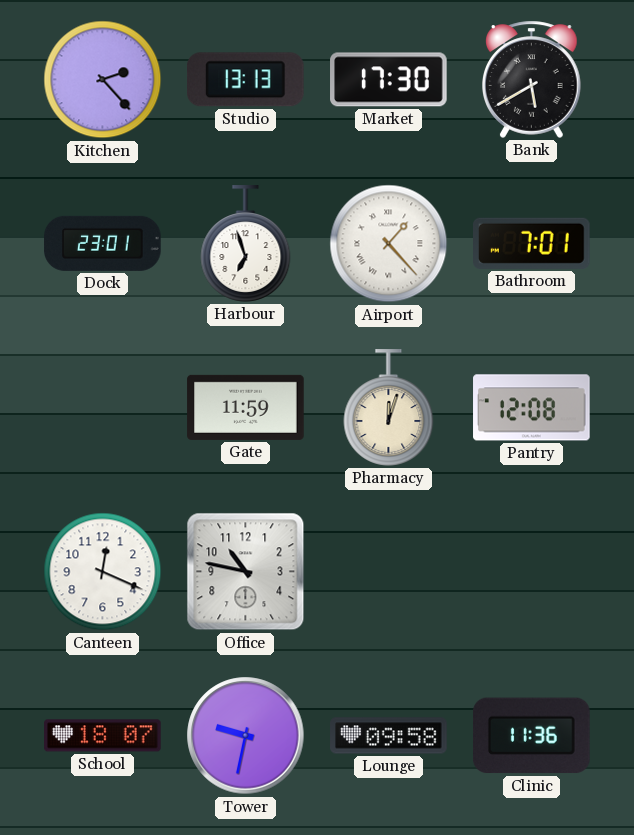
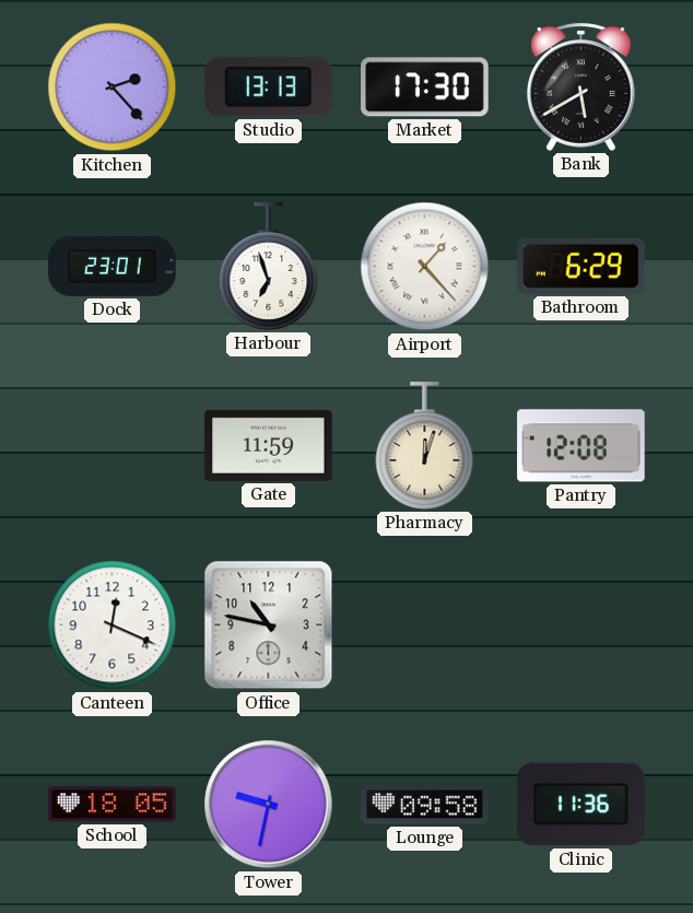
Bathroom: 7:01 -> 6:29
School: 18:07 -> 18:05
